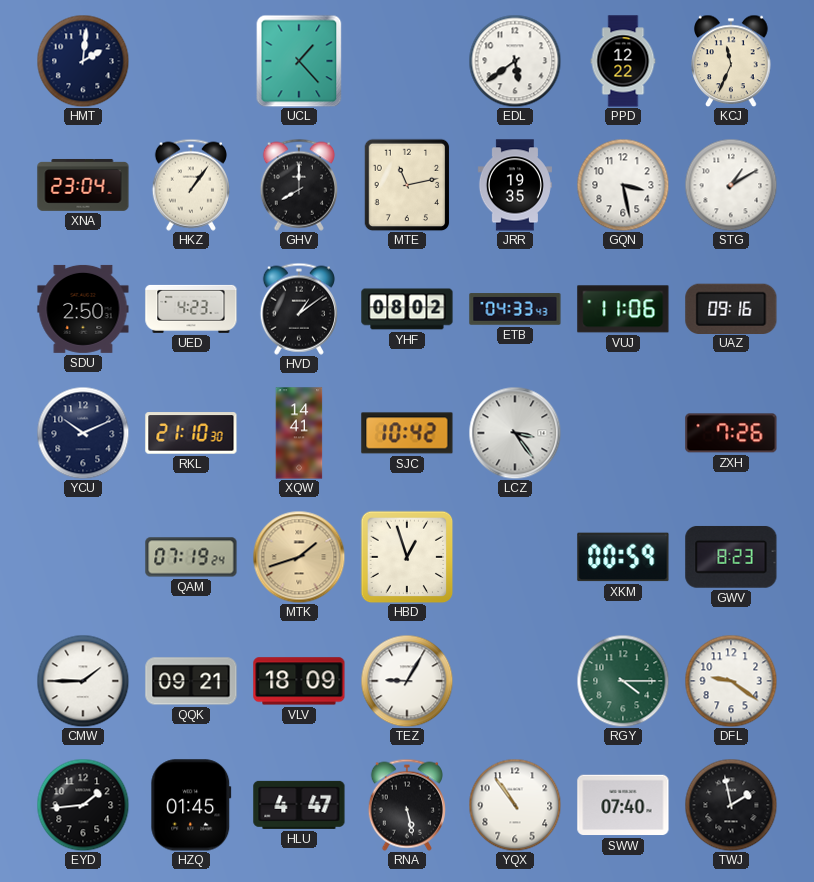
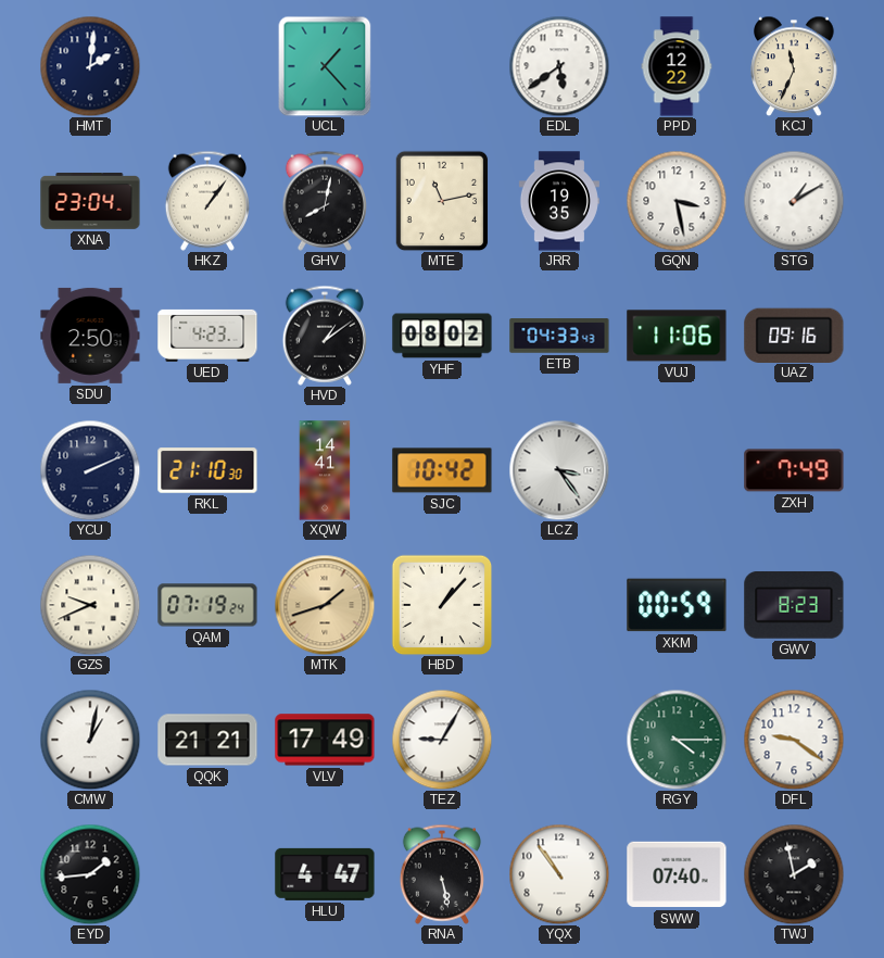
GHV: 8:00 -> 8:02
YCU: 10:11 -> 2:11
ZXH: 7:26 -> 7:49
GZS: none -> 9:41
HBD: 12:57 -> 1:07
CMW: 1:45 -> 1:02
QQK: 09:21 -> 21:21
VLV: 18:09 -> 17:49
HZQ: 01:45 -> none
